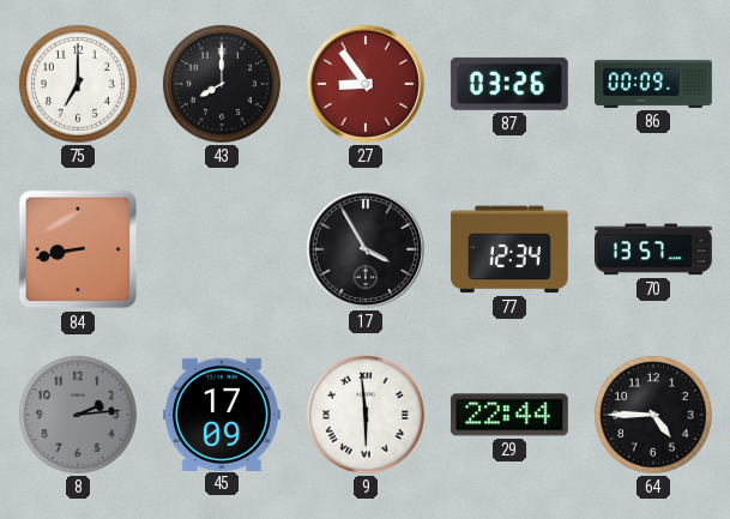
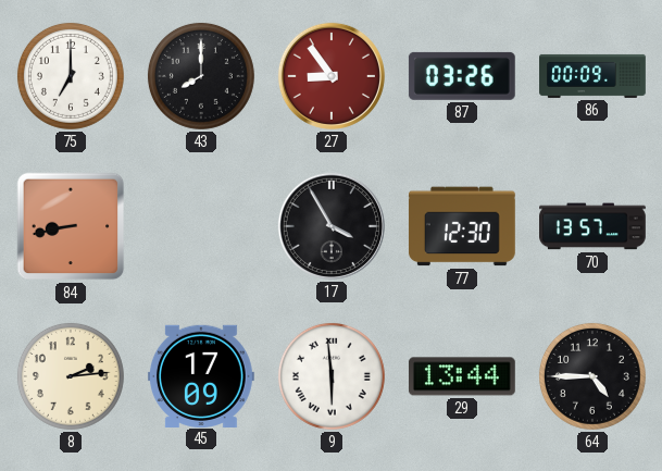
77: 12:34 -> 12:30
8 dial: grey -> cream
29: 22:44 -> 13:44
